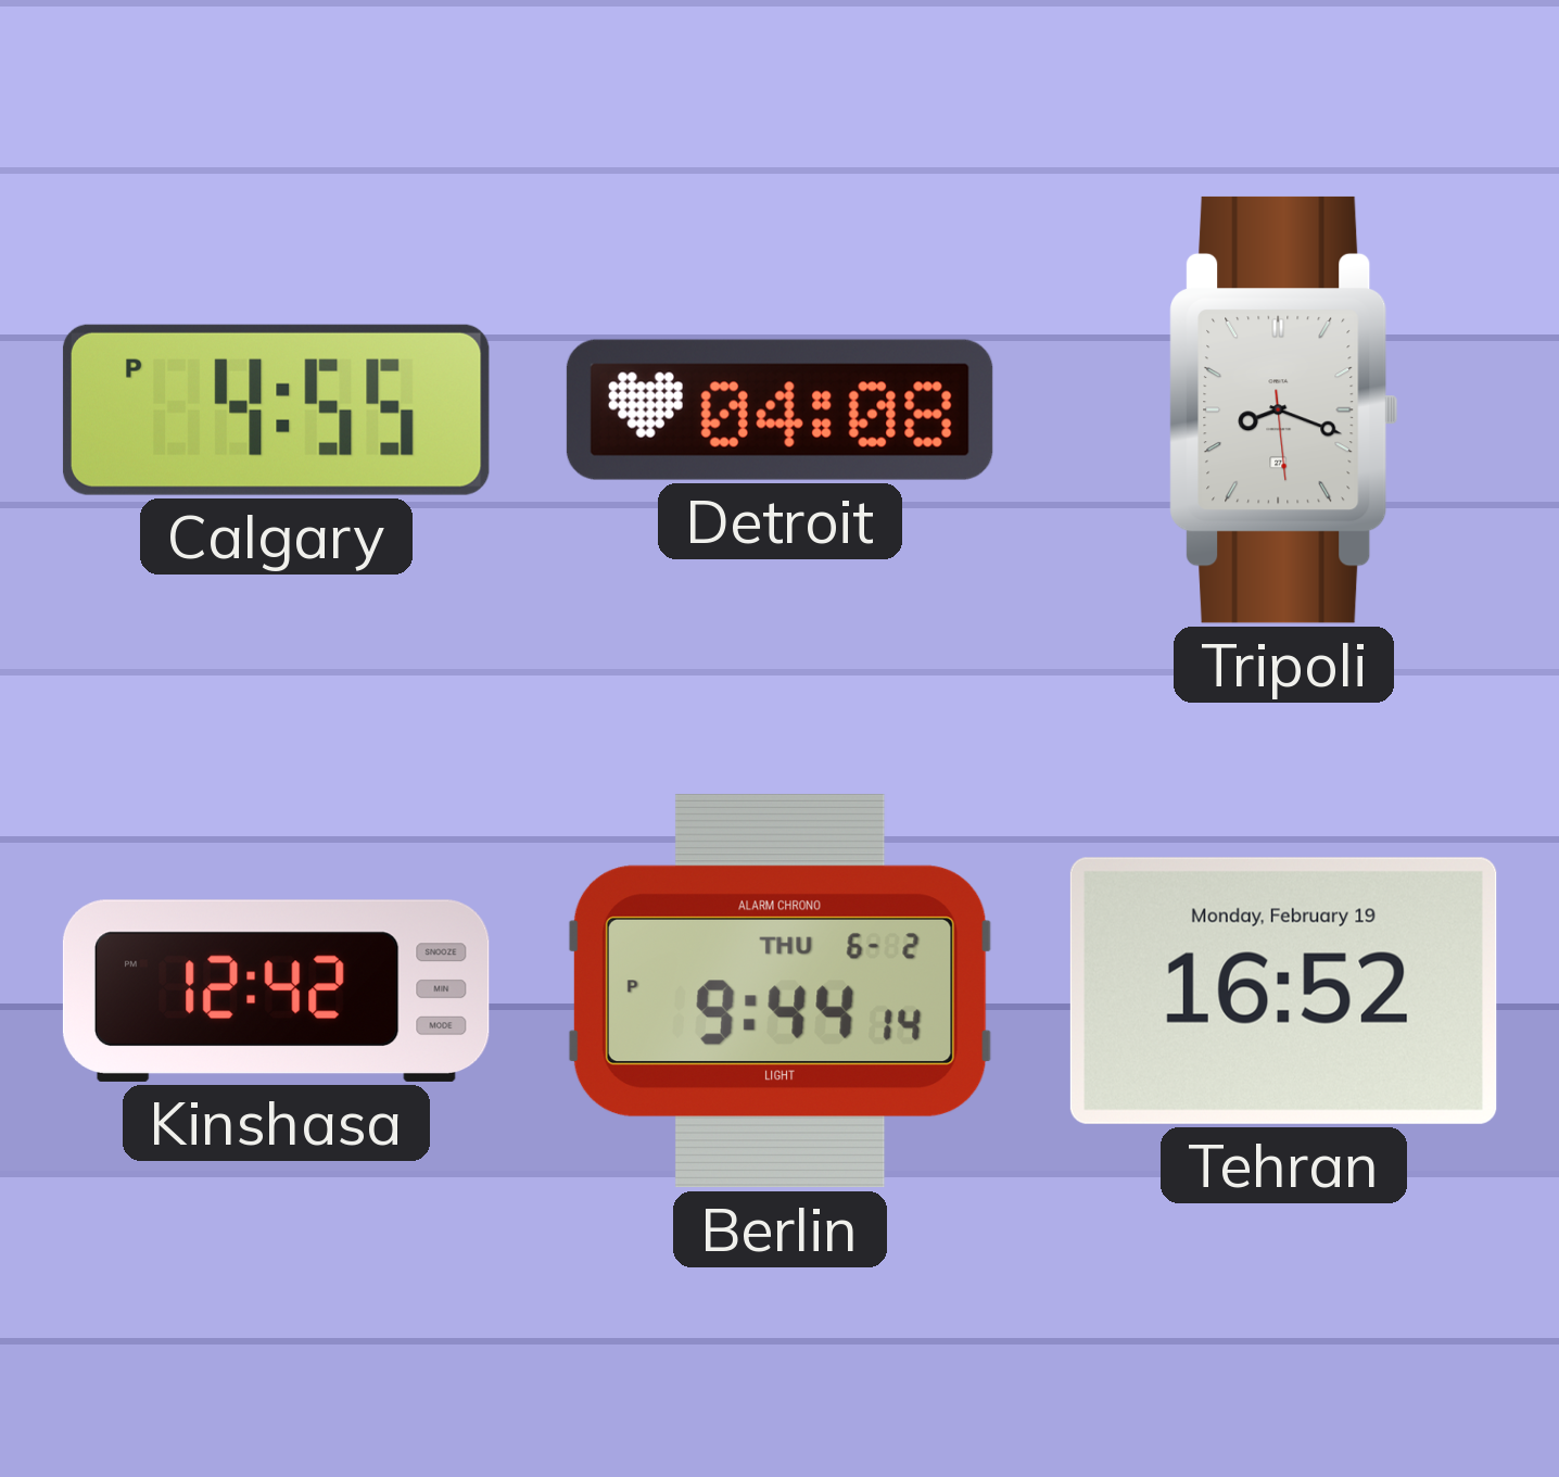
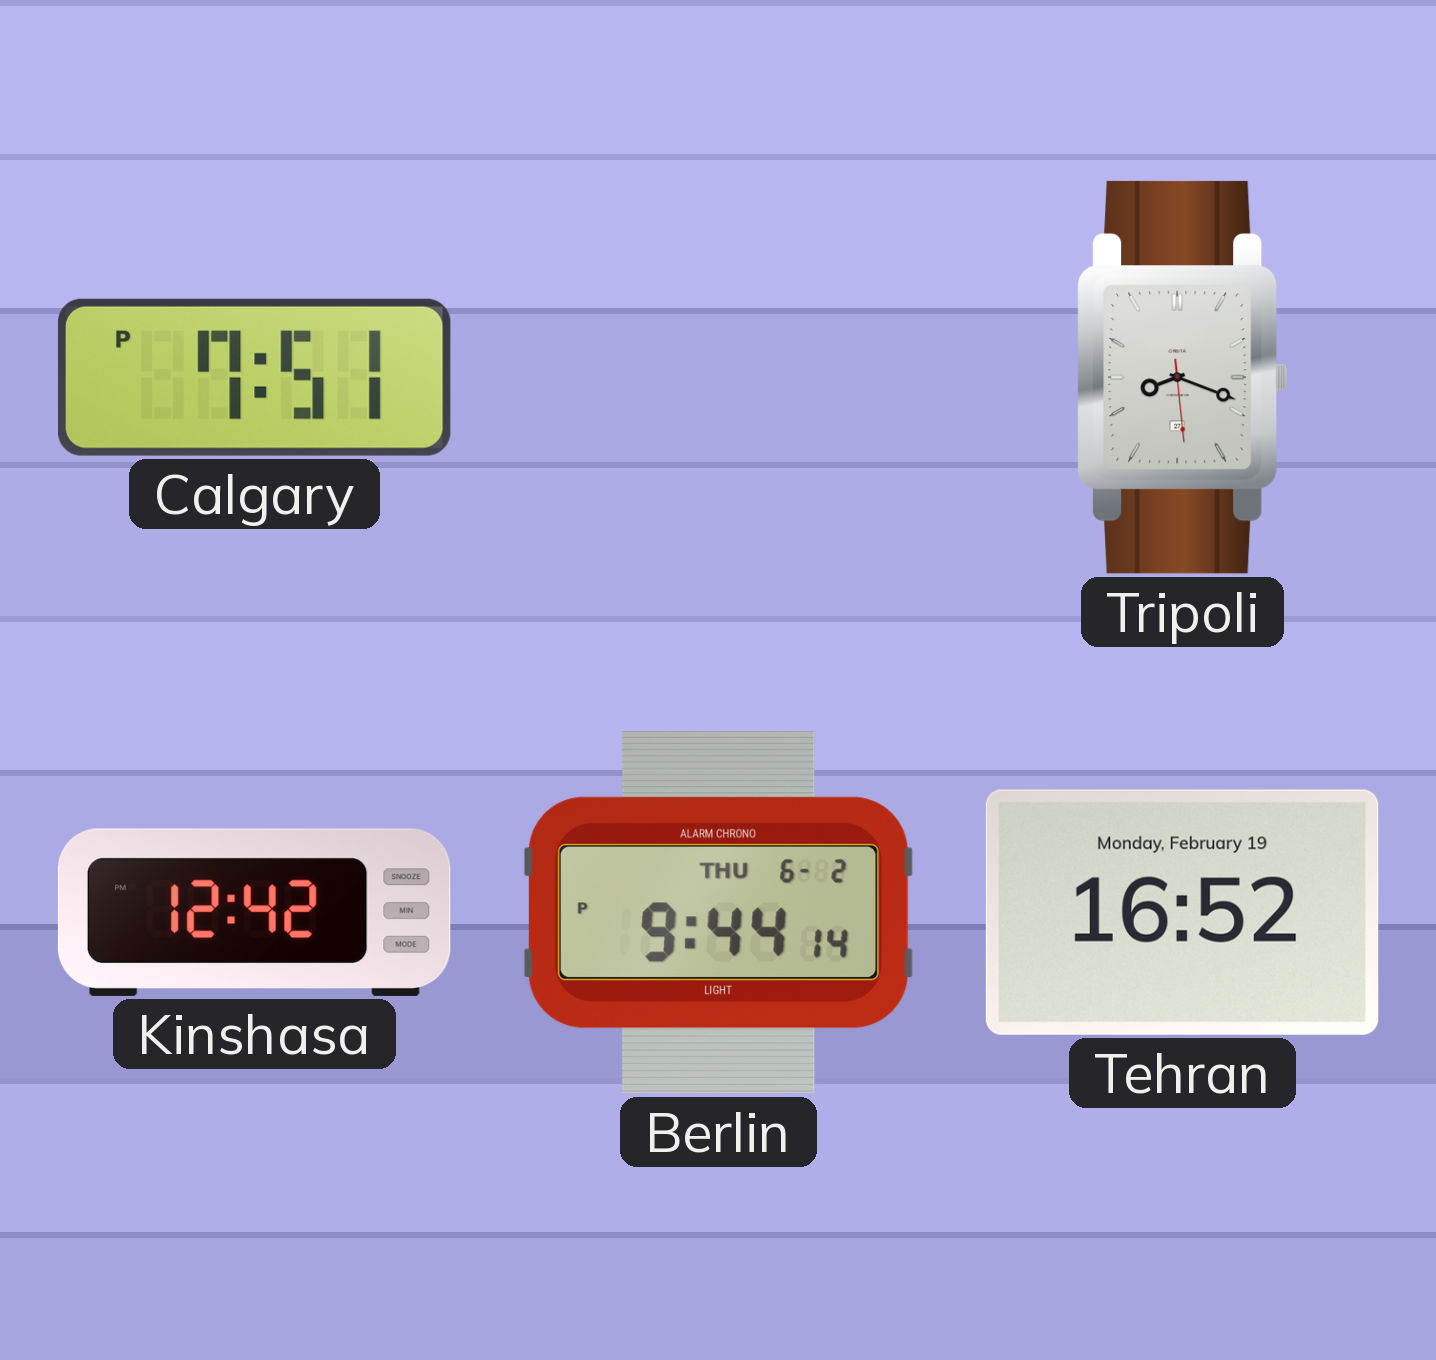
Calgary: 4:55 -> 7:51
Detroit: 04:08 -> none
